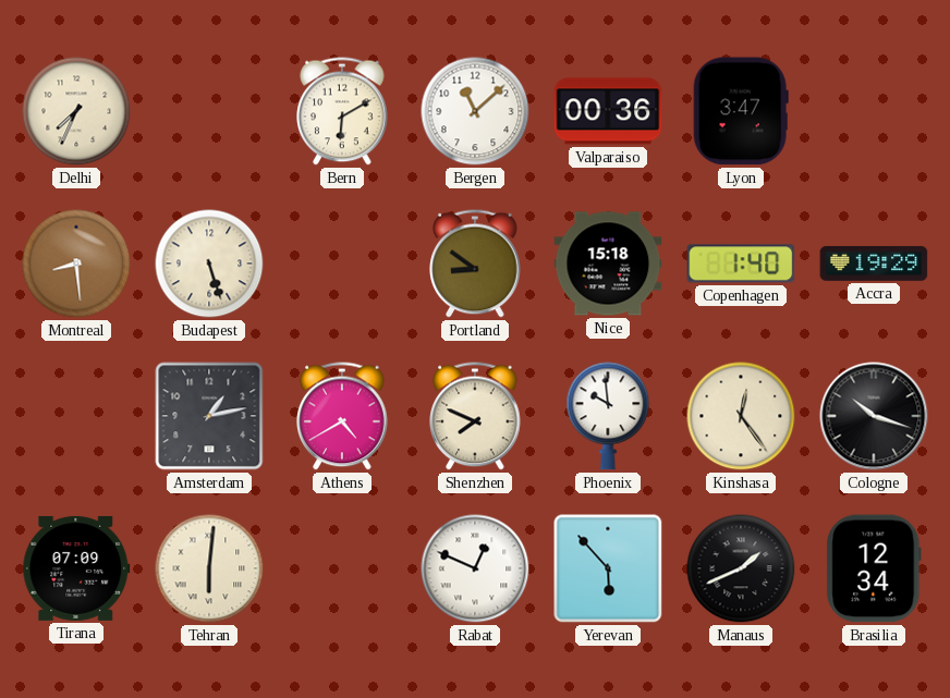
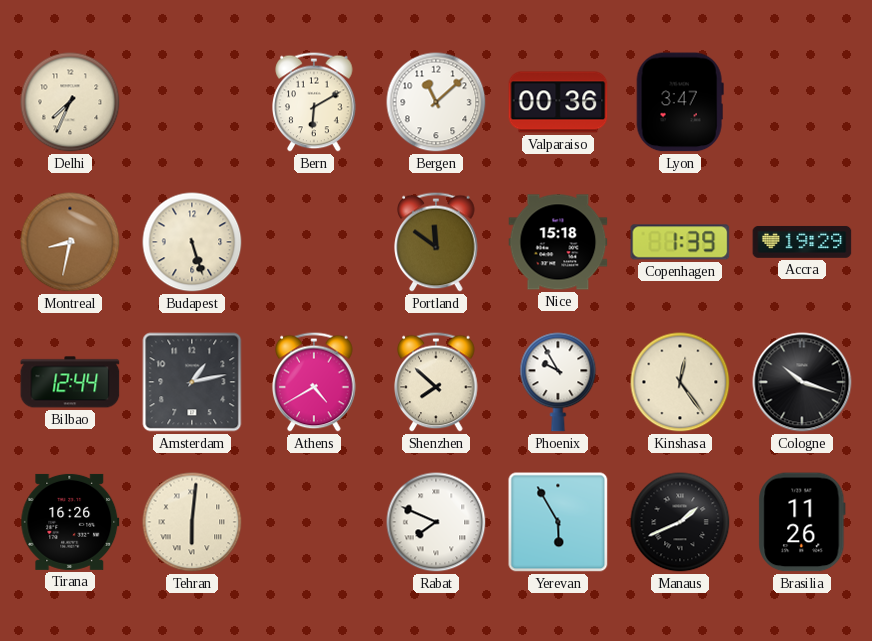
Montreal: 8:29 -> 8:32
Portland: 8:51 -> 11:51
Copenhagen: 1:40 -> 1:39
Bilbao: none -> 12:44
Shenzhen: 7:49 -> 7:52
Phoenix: 9:59 -> 9:55
Tirana: 07:09 -> 16:26
Rabat: 12:49 -> 7:49
Yerevan: 5:53 -> 5:55
Brasilia: 12:34 -> 11:26
